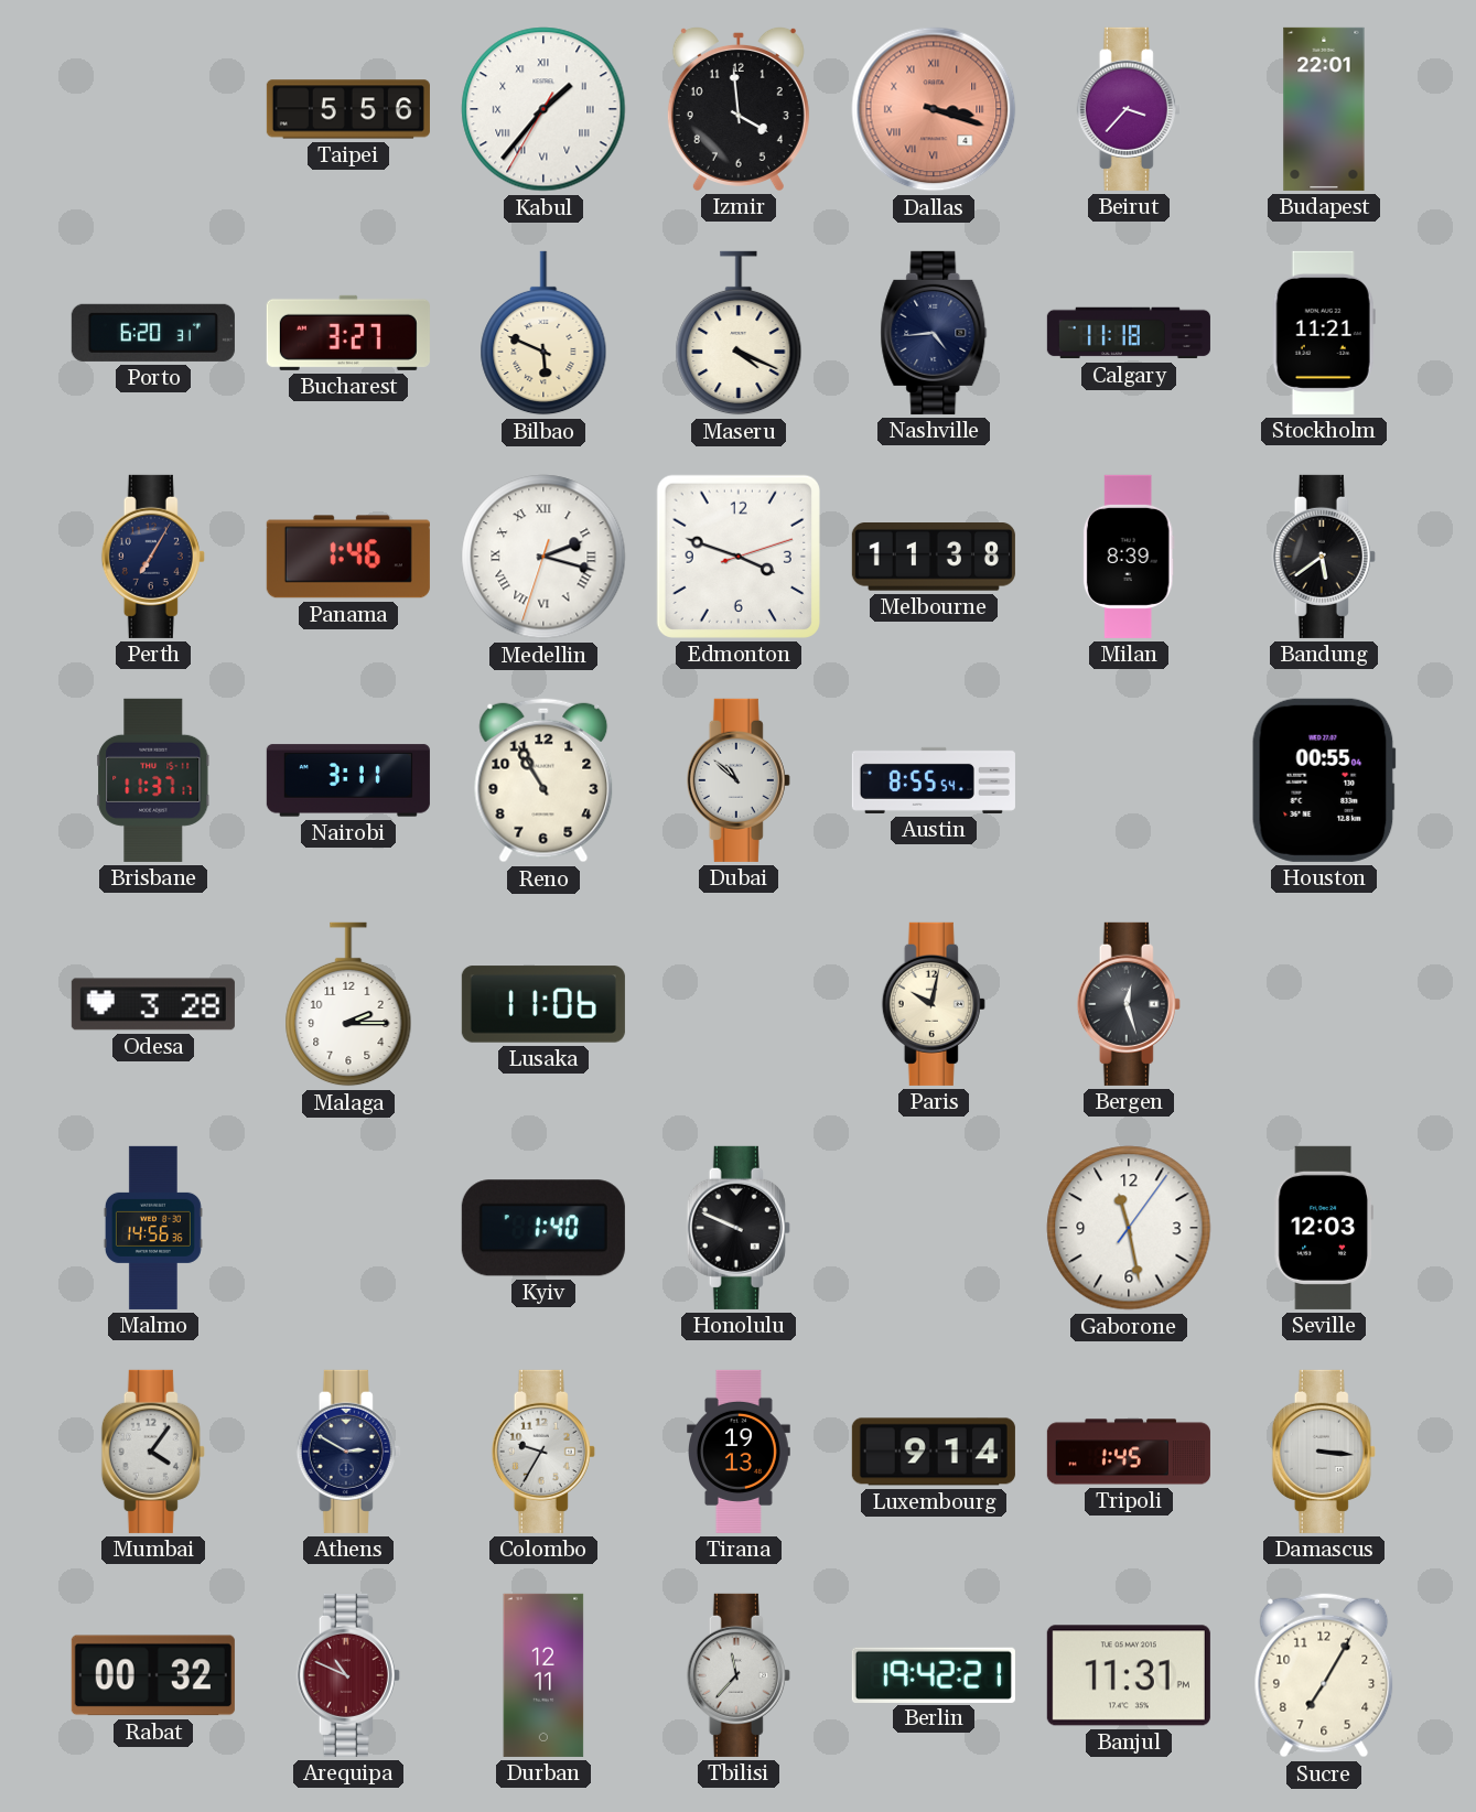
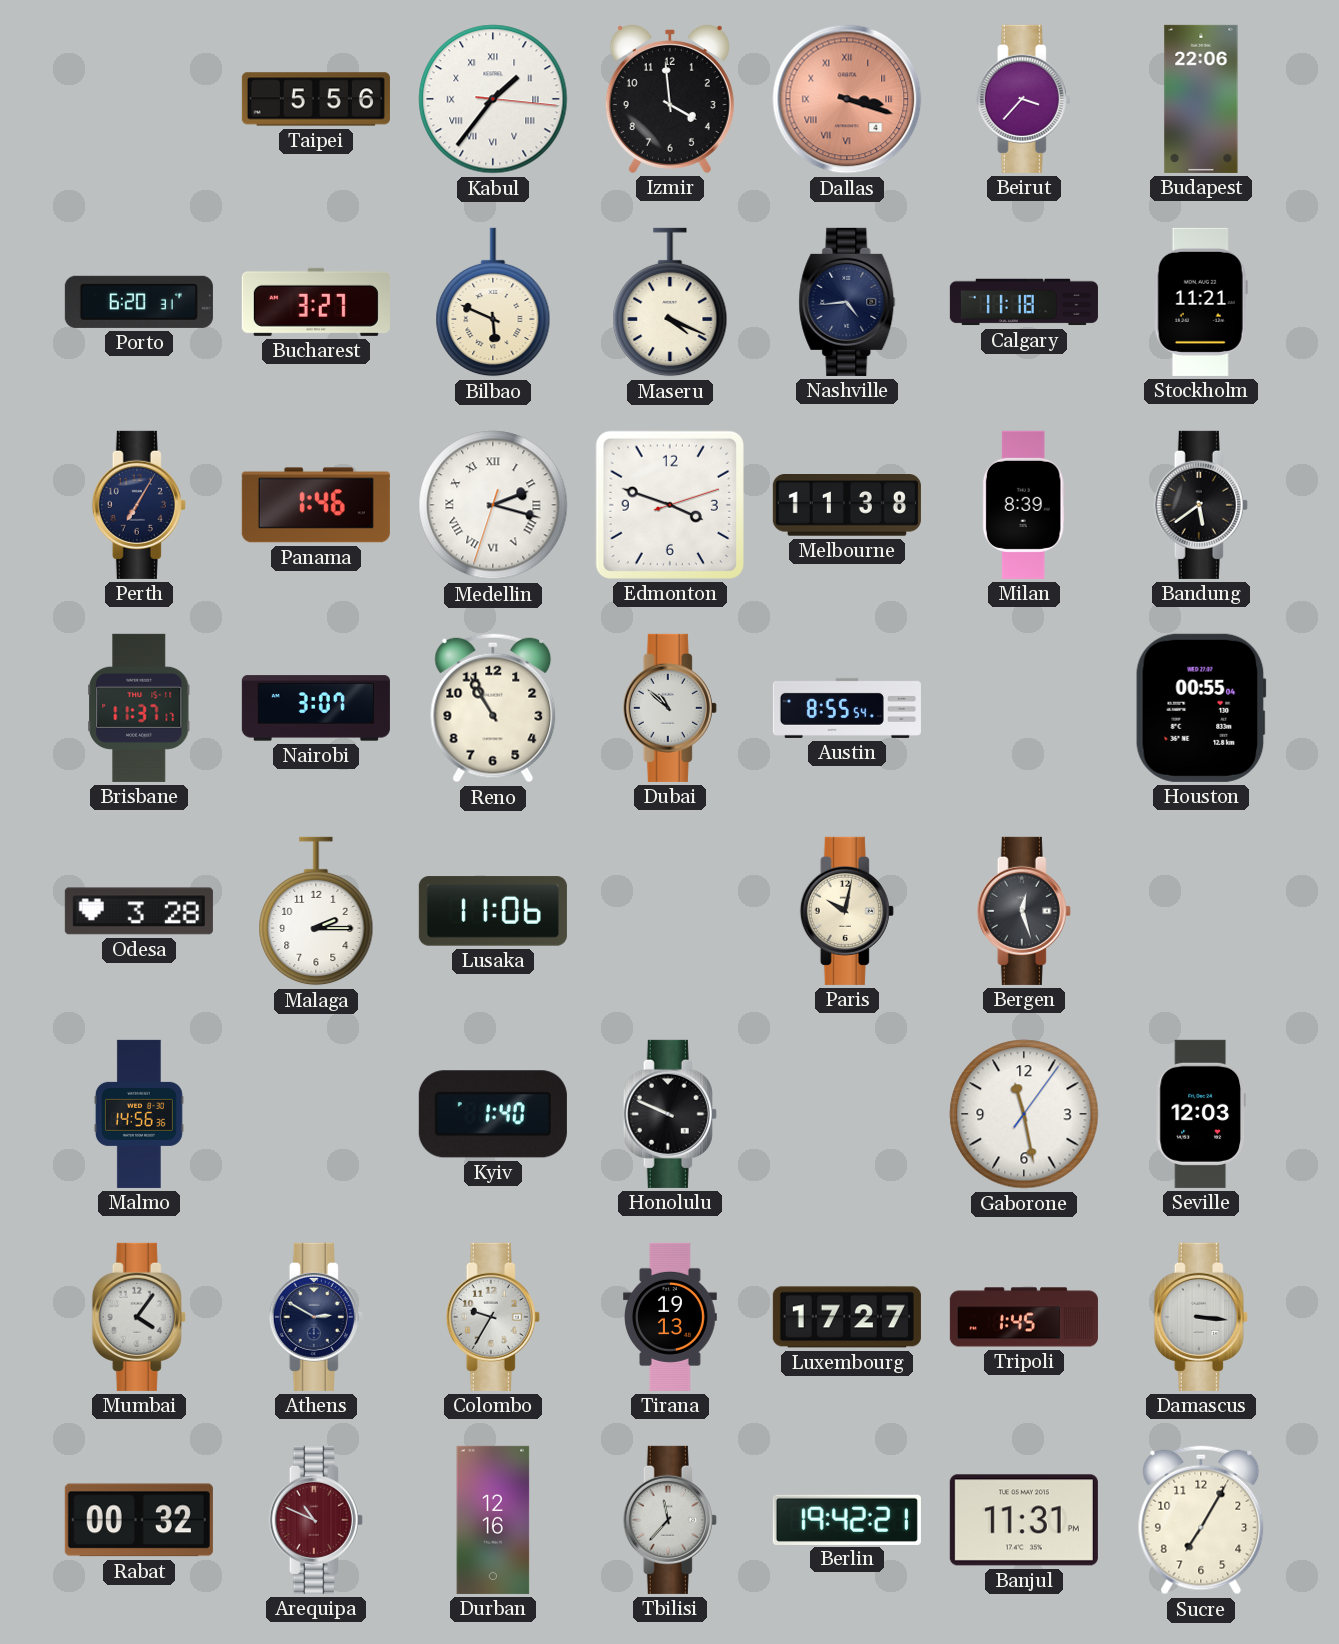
Kabul: 1:36:35 -> 1:36:16
Budapest: 22:01 -> 22:06
Nairobi: 3:11 -> 3:07
Luxembourg: 9:14 -> 17:27
Durban: 12:11 -> 12:16
